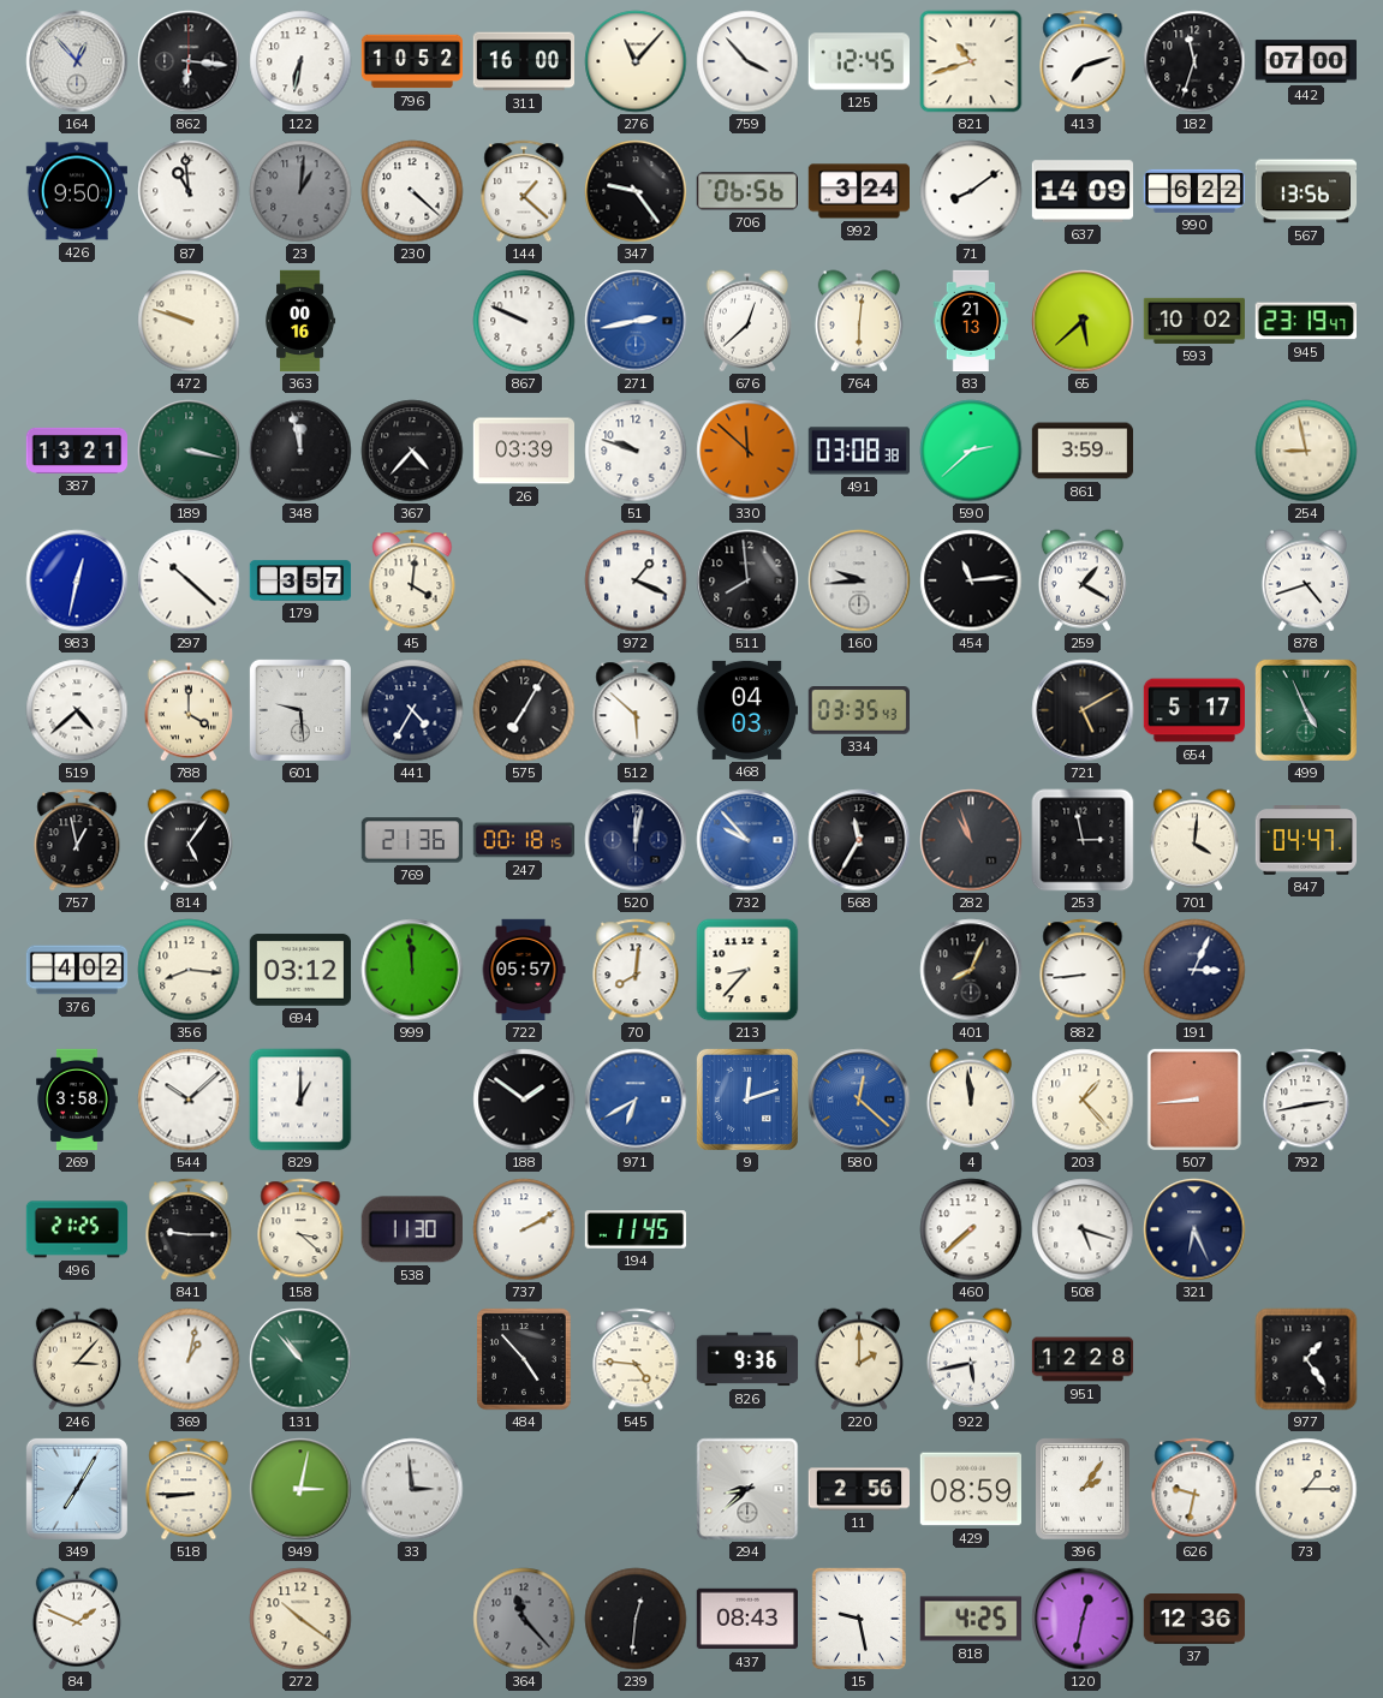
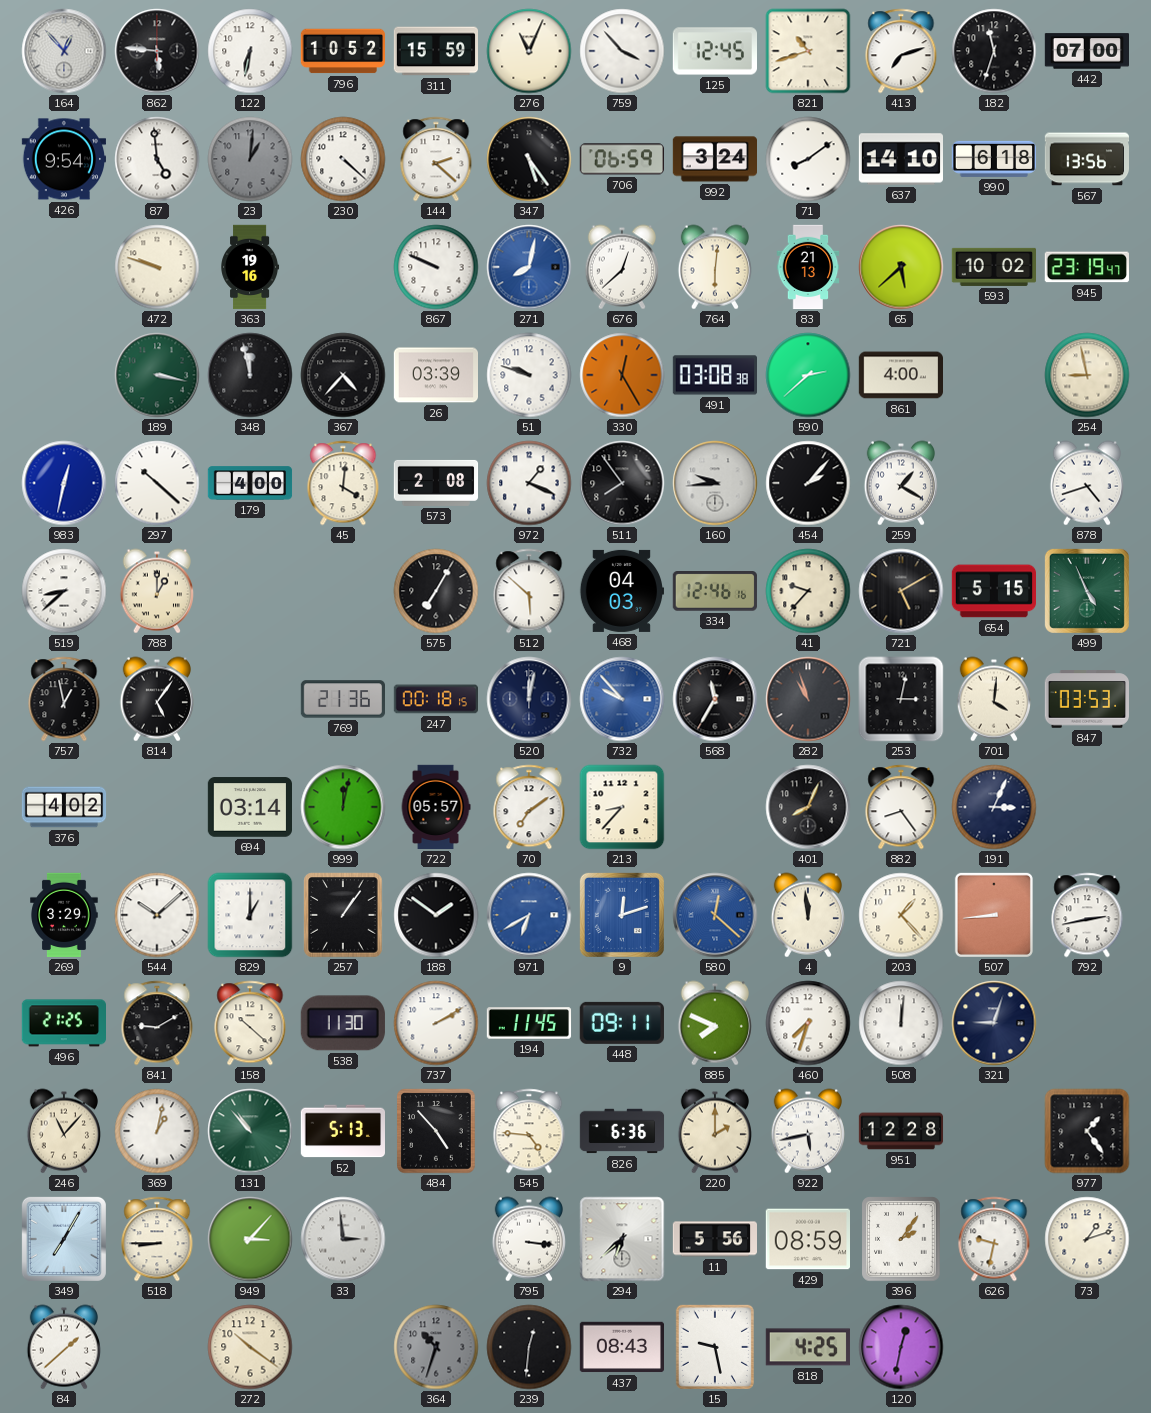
862: 6:16 -> 5:46
311: 16:00 -> 15:59
276: 11:07 -> 11:04
426: 9:50 -> 9:54
87: 10:59 -> 4:59
144: 1:22 -> 2:22
347: 9:24 -> 5:24
706: 06:56 -> 06:59
637: 14:09 -> 14:10
990: 6:22 -> 6:18
363: 00:16 -> 19:16
271: 2:43 -> 8:02
387: 13:21 -> none
330: 11:52 -> 12:25
861: 3:59 -> 4:00
179: 3:57 -> 4:00
573: none -> 2:08
511: 7:59 -> 7:54
454: 11:14 -> 2:07
519: 4:38 -> 8:38
788: 4:00 -> 1:00
601: 9:29 -> none
441: 4:35 -> none
334: 03:35 -> 12:46
41: none -> 9:37
654: 5:17 -> 5:15
253: 2:58 -> 3:02
847: 04:47 -> 03:53
356: 8:16 -> none
694: 03:12 -> 03:14
999: 11:59 -> 12:02
70: 8:01 -> 7:09
882: 8:44 -> 8:24
269: 3:58 -> 3:29
257: none -> 1:06
841: 9:15 -> 9:10
158: 3:22 -> 10:22
448: none -> 09:11
885: none -> 7:49
460: 7:38 -> 7:33
508: 5:18 -> 12:01
321: 6:26 -> 9:03
246: 3:07 -> 11:07
52: none -> 5:13
826: 9:36 -> 6:36
949: 3:02 -> 3:07
795: none -> 3:16
294: 8:38 -> 6:38
11: 2:56 -> 5:56
73: 1:15 -> 1:12
84: 1:49 -> 1:38
364: 11:23 -> 10:33
37: 12:36 -> none
